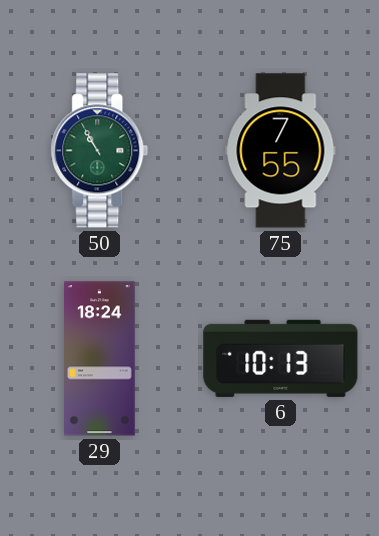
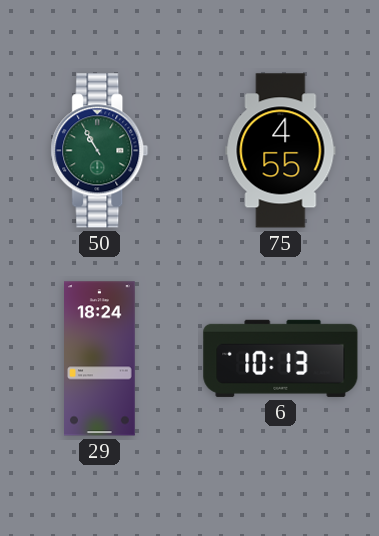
75: 7:55 -> 4:55
